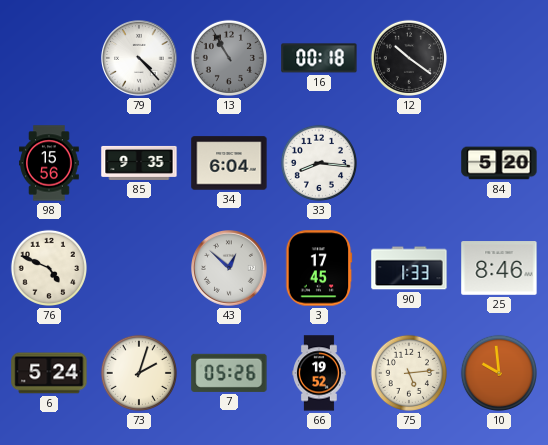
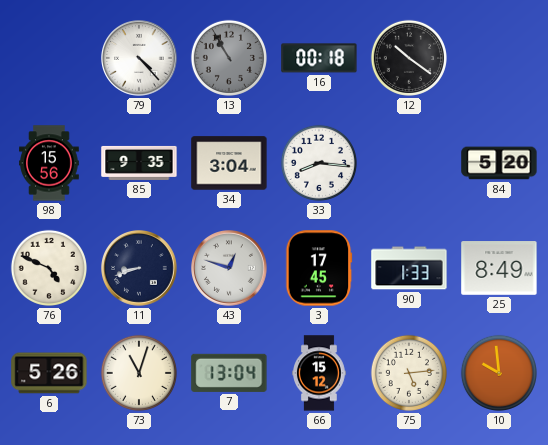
34: 6:04 -> 3:04
11: none -> 8:42
43: 12:52 -> 12:48
25: 8:46 -> 8:49
6: 5:24 -> 5:26
73: 2:03 -> 11:03
7: 05:26 -> 13:04
66: 19:52 -> 15:12
